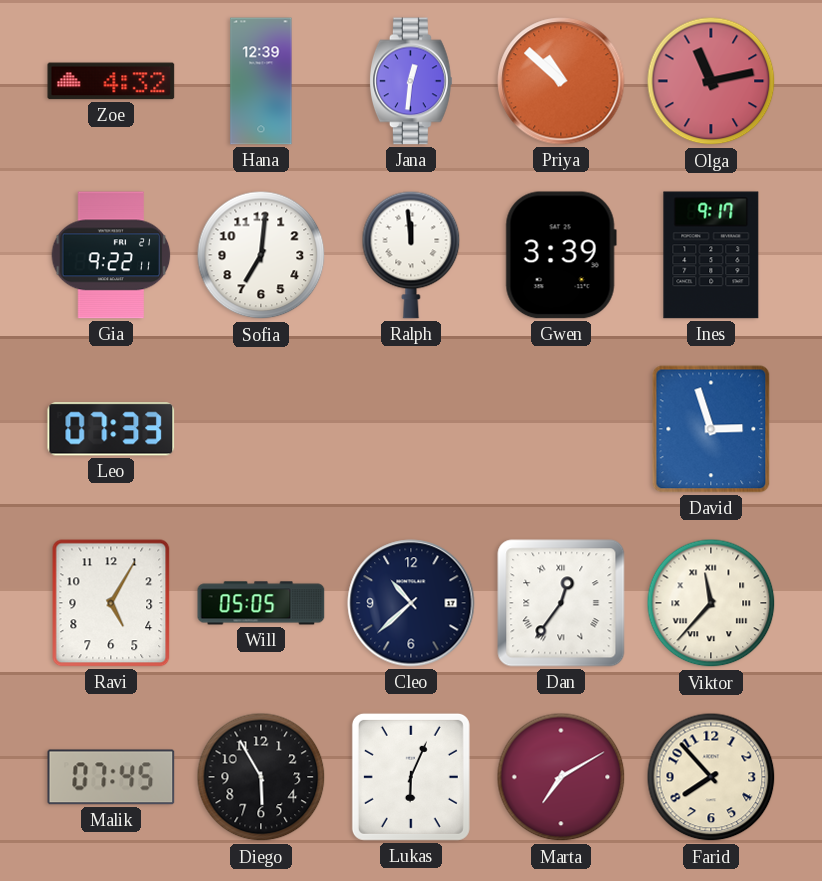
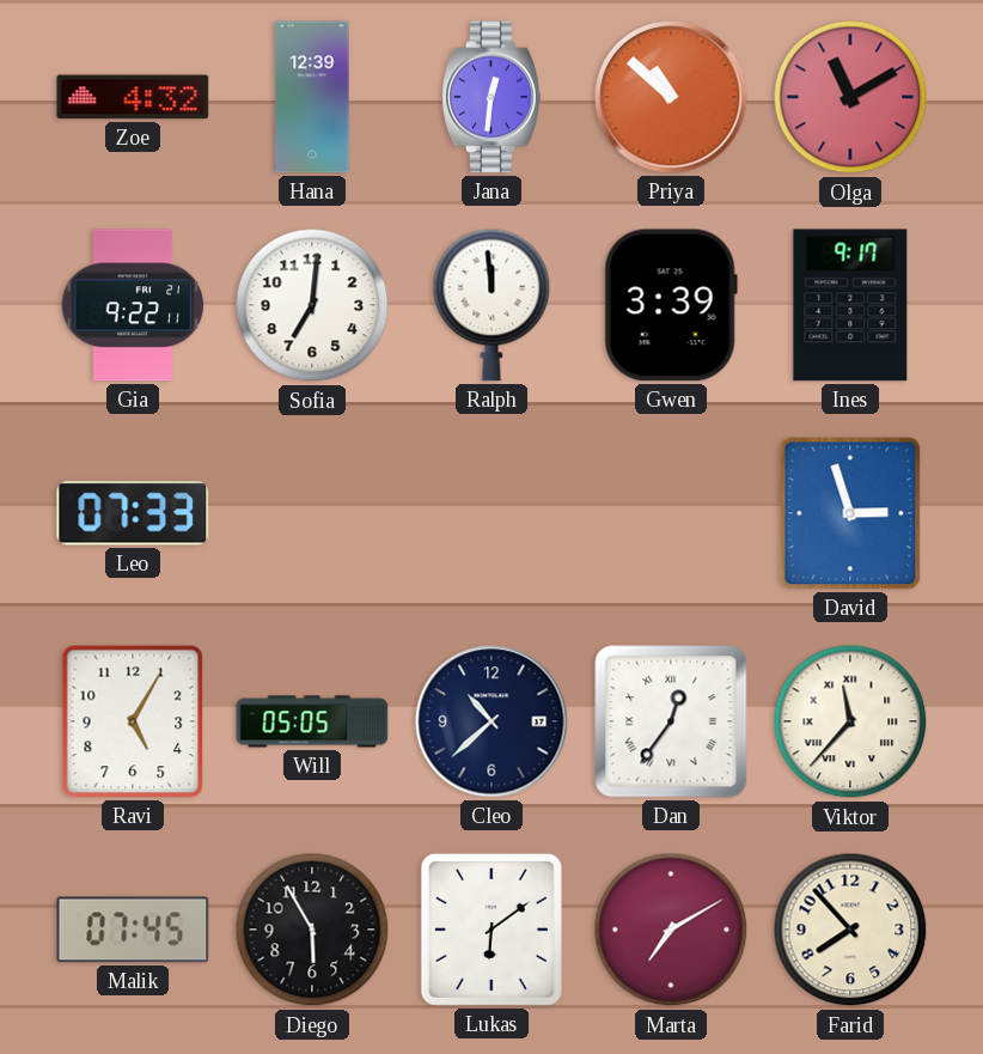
Olga: 11:13 -> 11:10
Lukas: 6:04 -> 6:09
